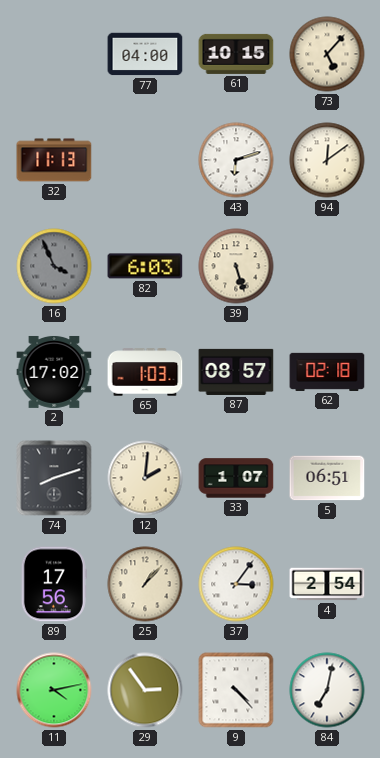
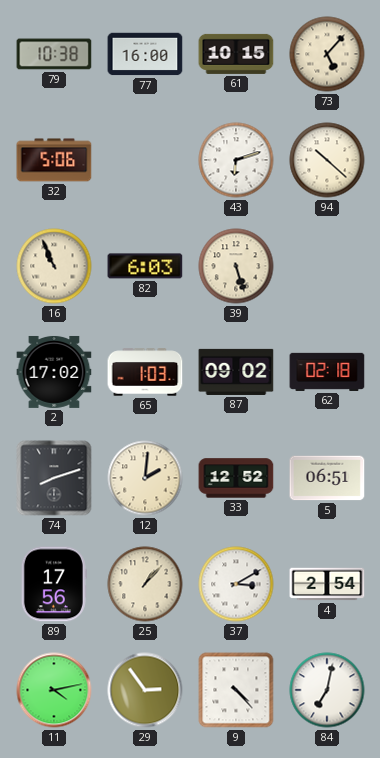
79: none -> 10:38
77: 04:00 -> 16:00
32: 11:13 -> 5:06
94: 12:09 -> 10:22
16: 3:56 -> 10:56
16 dial: grey -> cream
87: 08:57 -> 09:02
33: 1:07 -> 12:52
37: 3:06 -> 3:10
